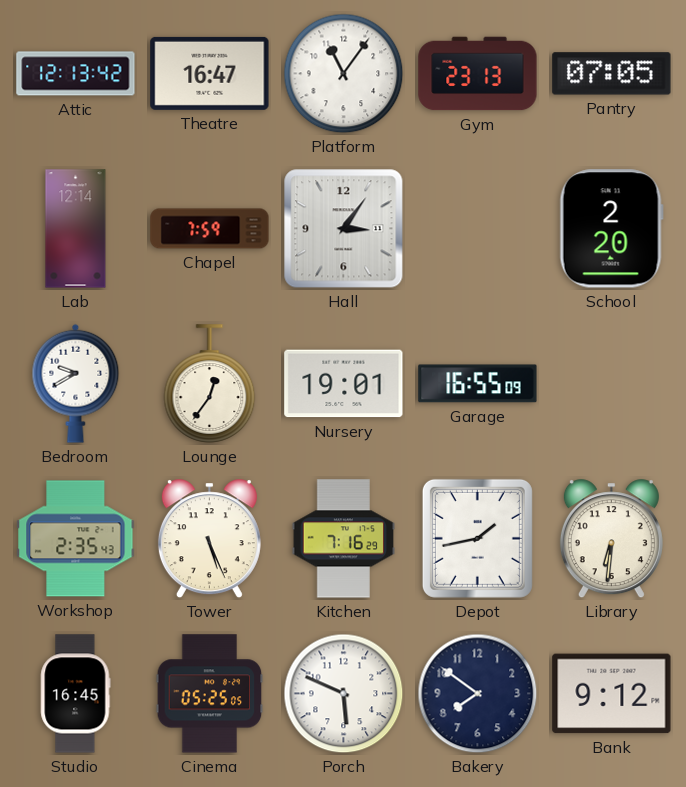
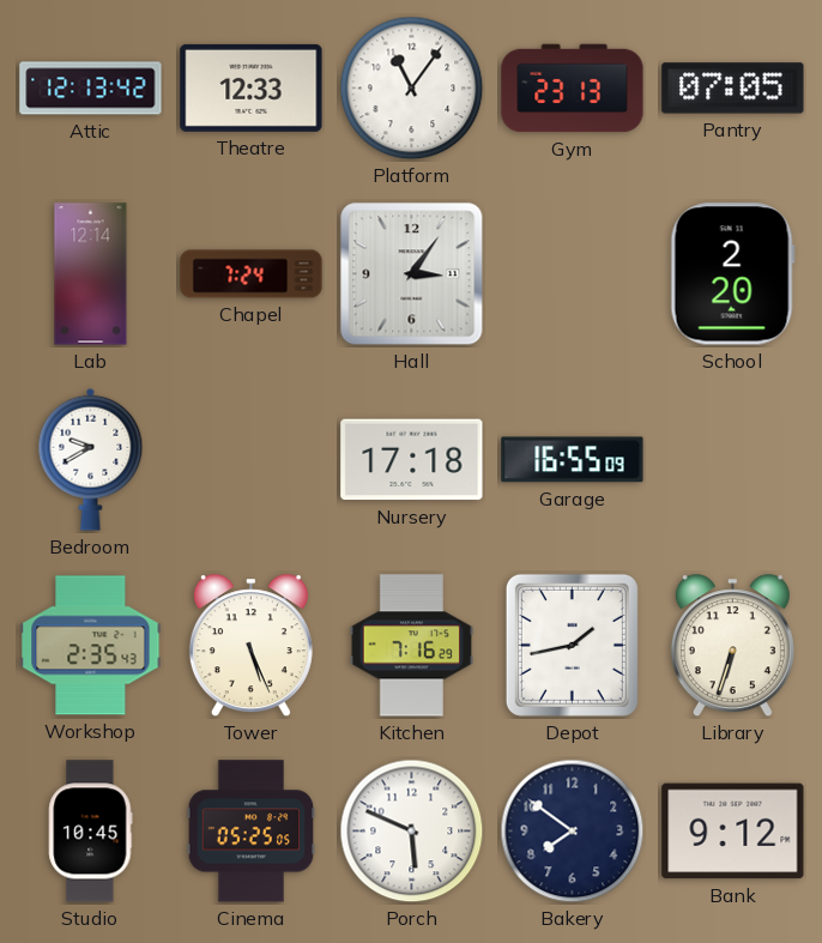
Theatre: 16:47 -> 12:33
Chapel: 7:59 -> 7:24
Lounge: 12:36 -> none
Nursery: 19:01 -> 17:18
Library: 6:31 -> 6:33
Studio: 16:45 -> 10:45
